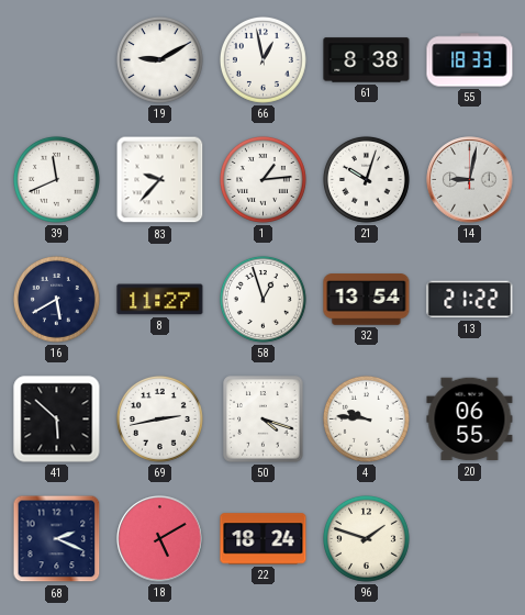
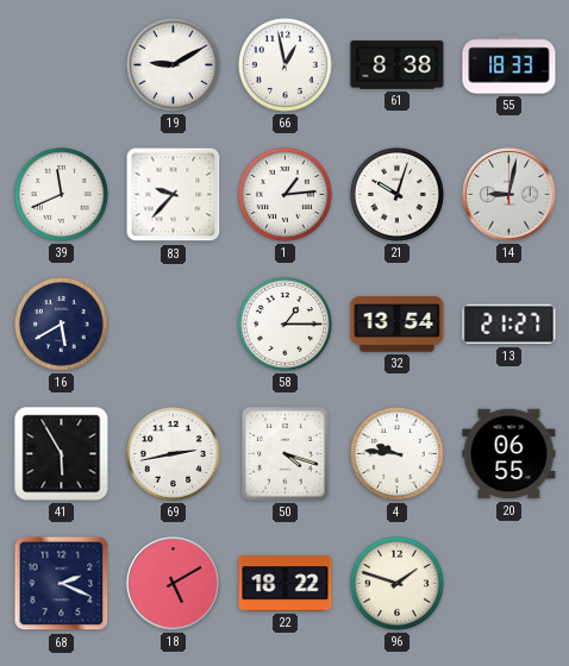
8: 11:27 -> none
58: 12:57 -> 1:15
13: 21:22 -> 21:27
41: 5:52 -> 5:55
22: 18:24 -> 18:22
